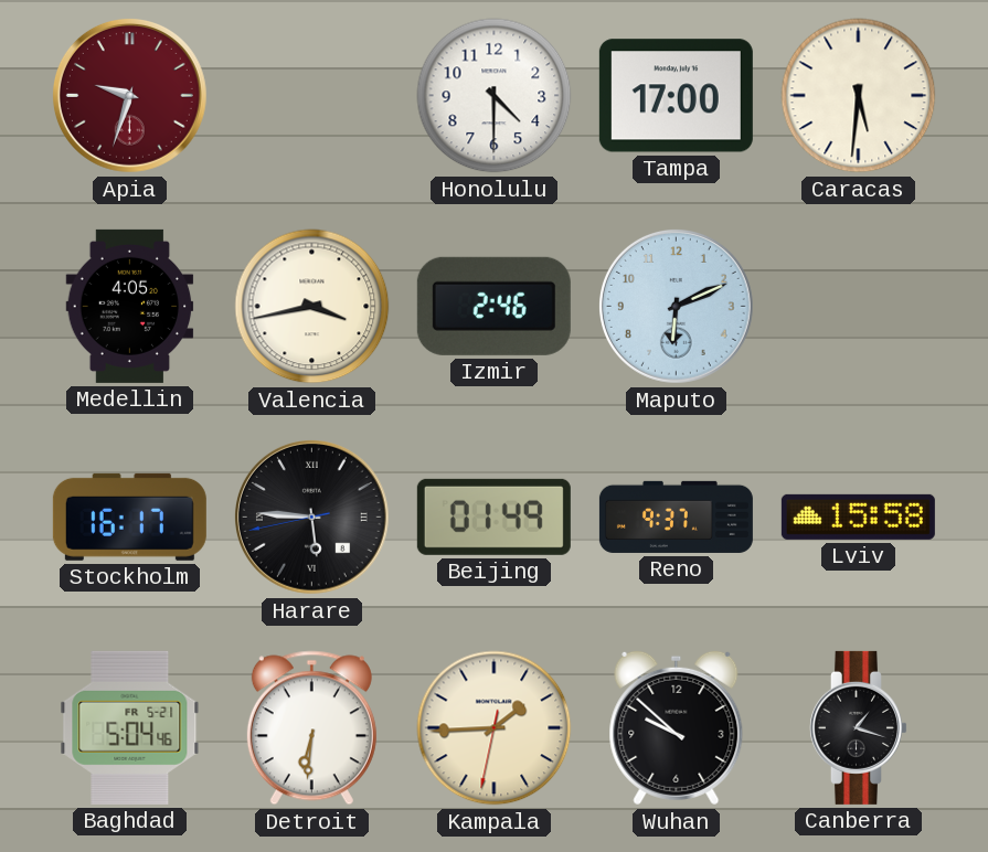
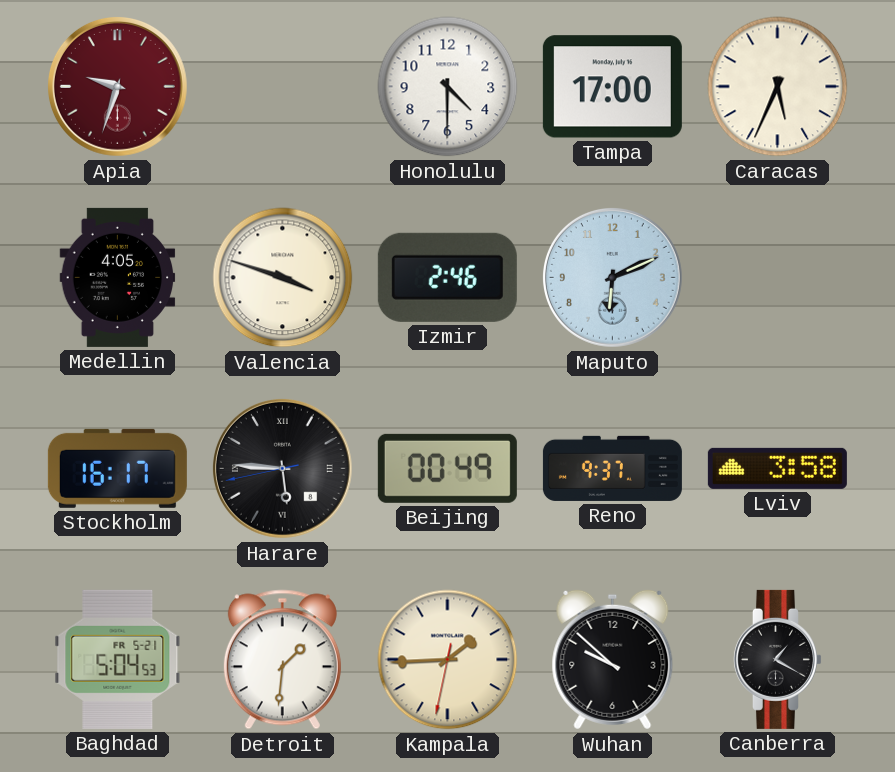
Caracas: 5:31 -> 5:34
Valencia: 3:43 -> 3:48
Beijing: 01:49 -> 00:49
Lviv: 15:58 -> 3:58
Baghdad: 5:04:46 -> 5:04:53
Detroit: 6:31 -> 1:31
Canberra: 1:18 -> 1:20
